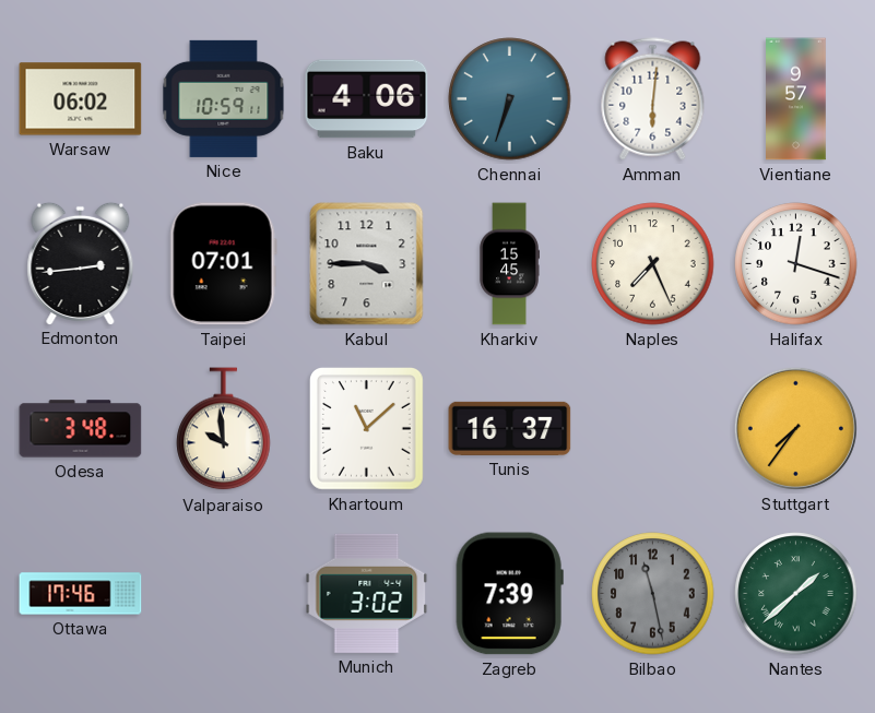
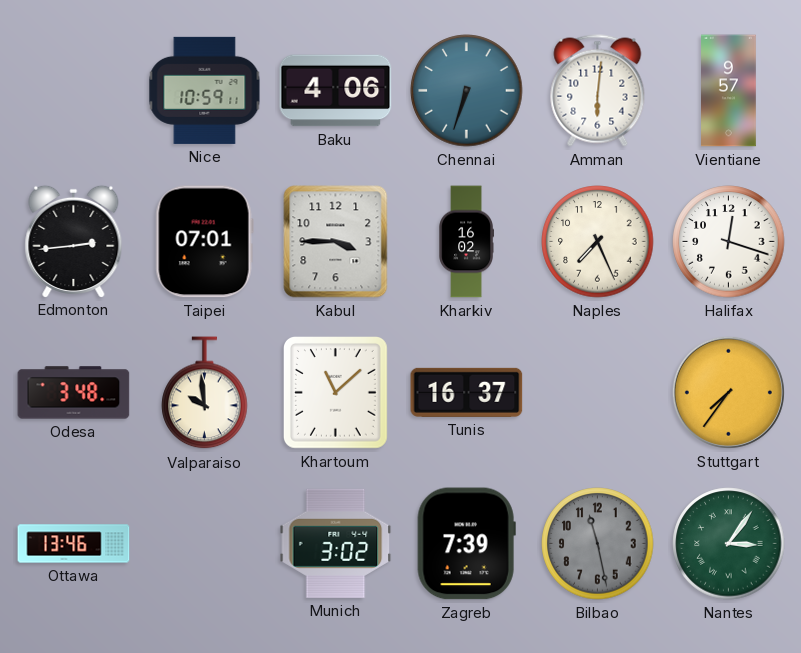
Warsaw: 06:02 -> none
Kharkiv: 15:45 -> 16:02
Ottawa: 17:46 -> 13:46
Nantes: 1:38 -> 3:06
